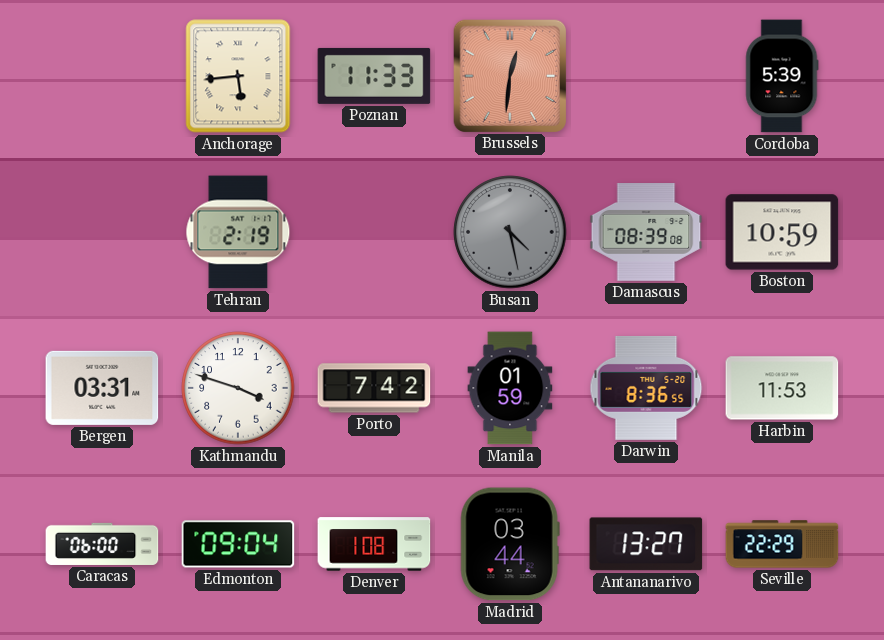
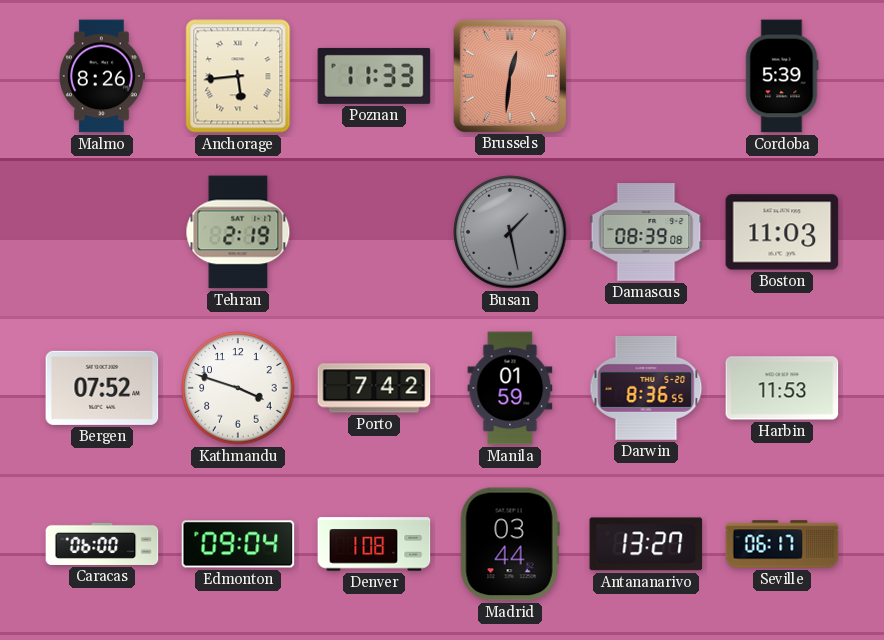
Malmo: none -> 8:26
Busan: 4:28 -> 1:28
Boston: 10:59 -> 11:03
Bergen: 03:31 -> 07:52
Seville: 22:29 -> 06:17
